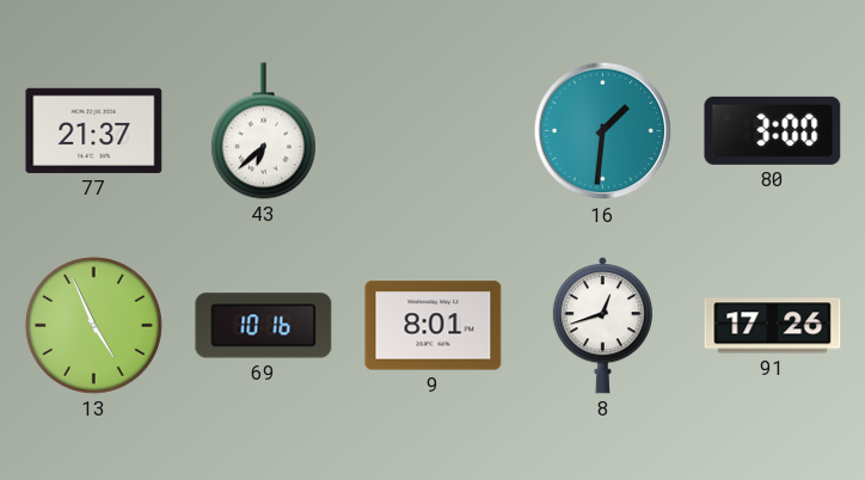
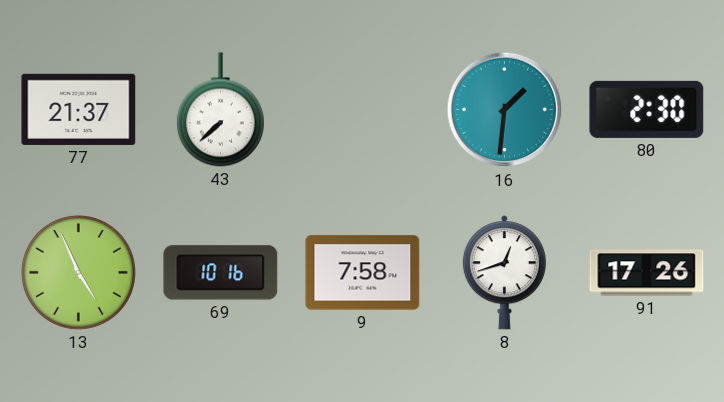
43: 6:38 -> 7:38
80: 3:00 -> 2:30
9: 8:01 -> 7:58
